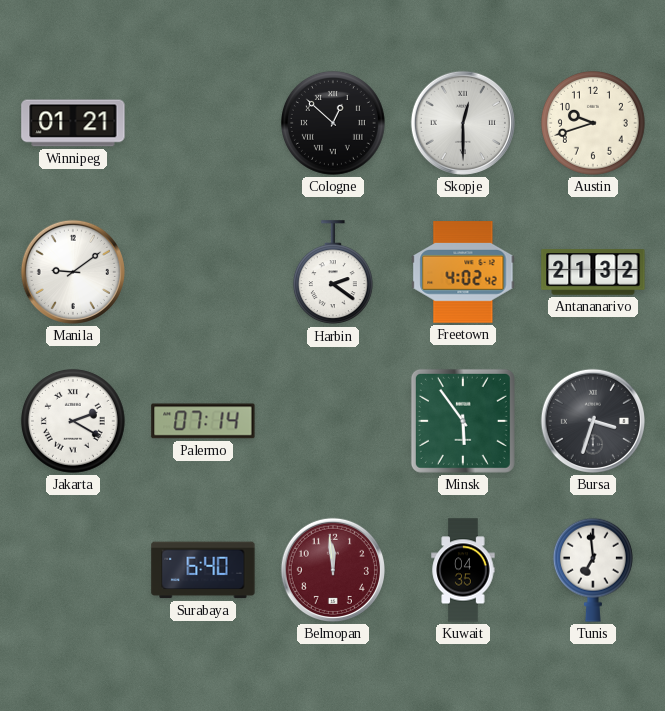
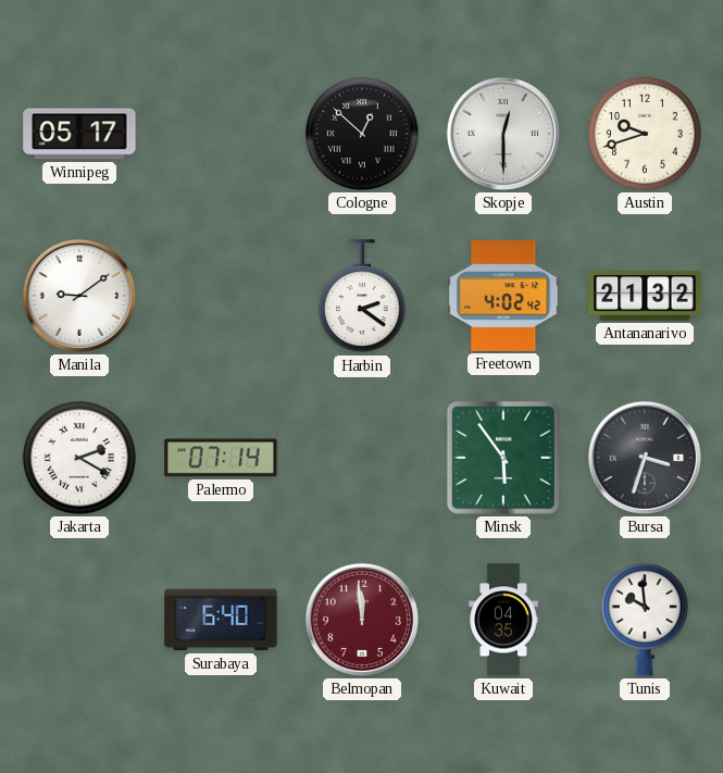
Winnipeg: 01:21 -> 05:17
Tunis: 6:59 -> 9:59
